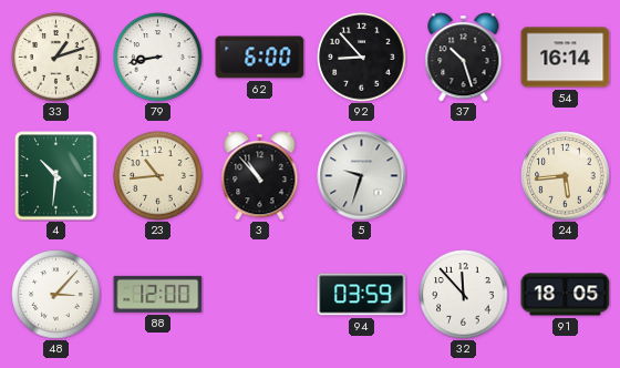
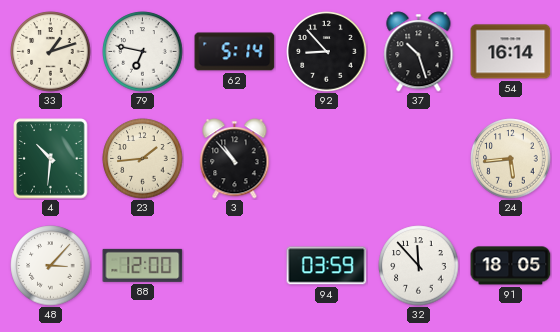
79: 8:43 -> 6:47
62: 6:00 -> 5:14
23: 10:44 -> 1:44
5: 9:33 -> none
